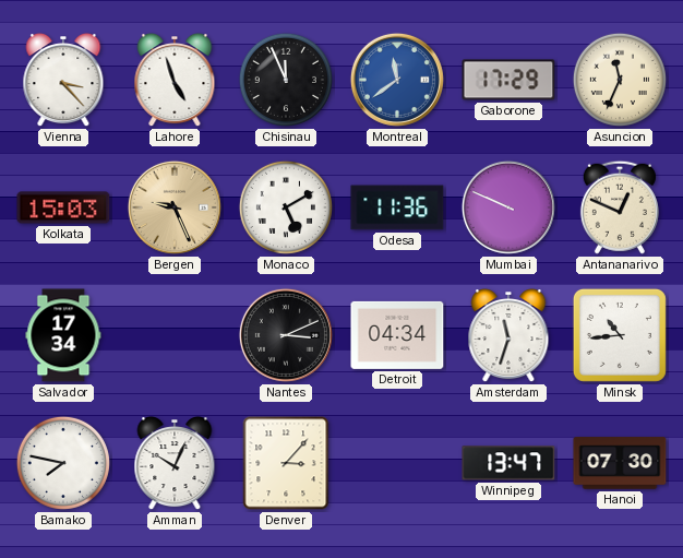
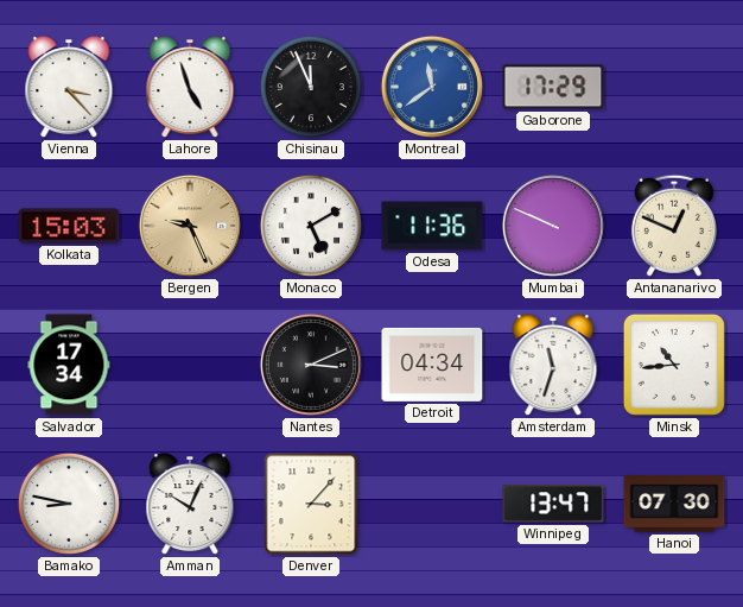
Asuncion: 11:34 -> none
Bamako: 7:47 -> 8:47
